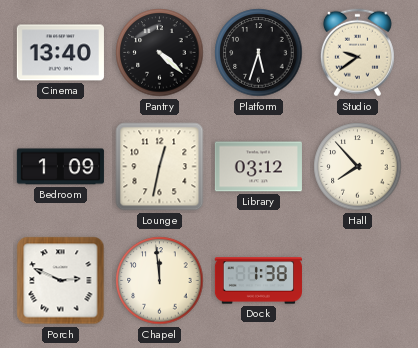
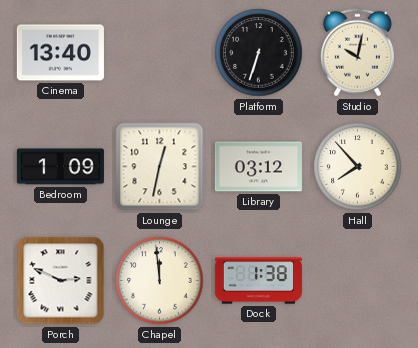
Pantry: 4:22 -> none
Platform: 5:33 -> 6:33
Studio: 9:39 -> 10:02
